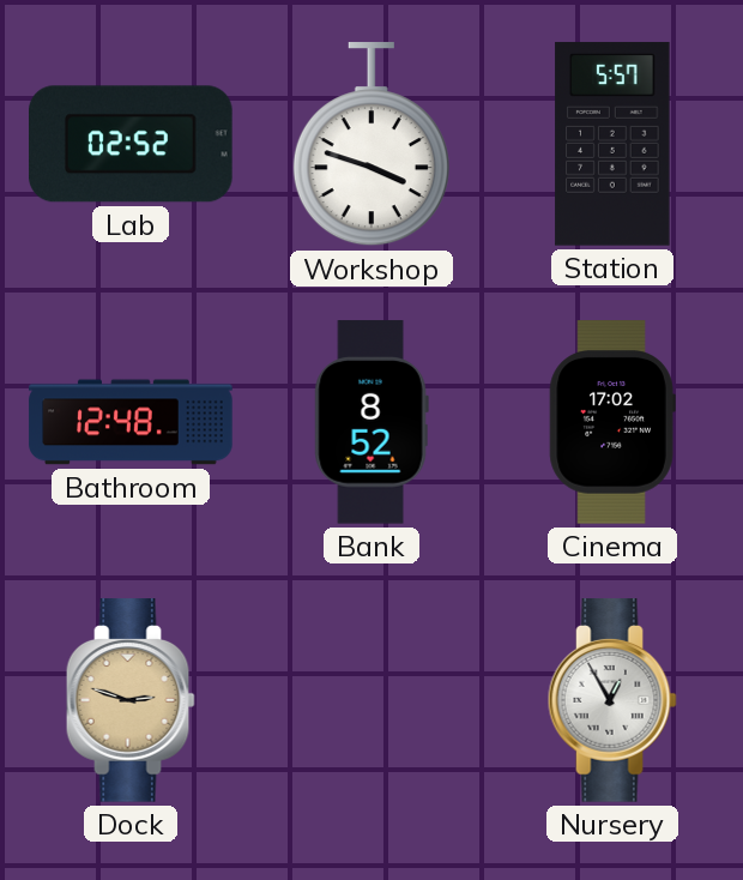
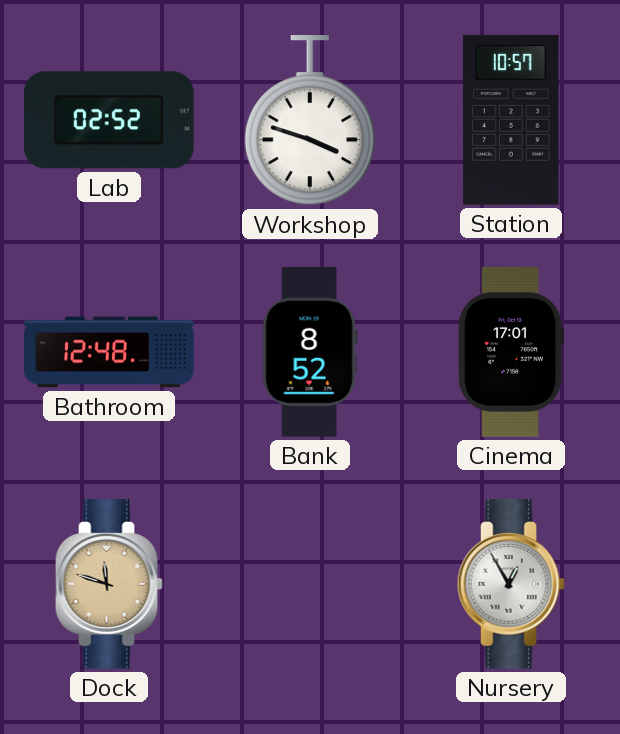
Station: 5:57 -> 10:57
Cinema: 17:02 -> 17:01
Dock: 2:48 -> 11:48
